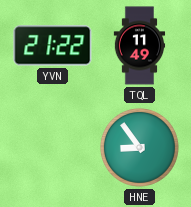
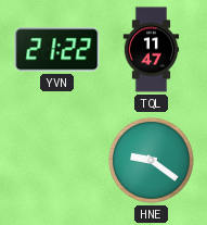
TQL: 11:49 -> 11:47
HNE: 8:54 -> 9:21
